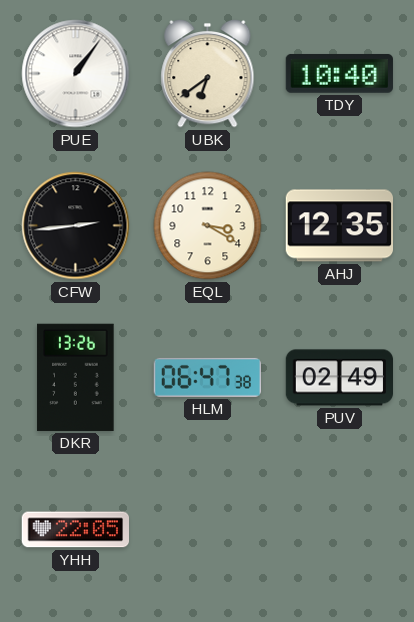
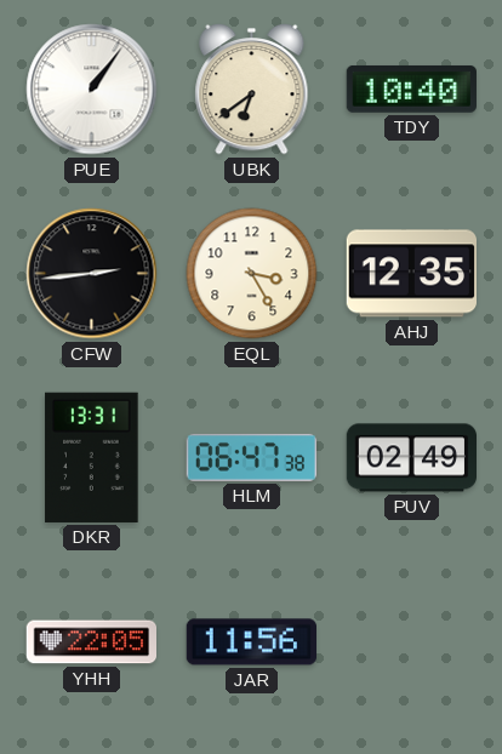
EQL: 3:20 -> 3:25
DKR: 13:26 -> 13:31
JAR: none -> 11:56
